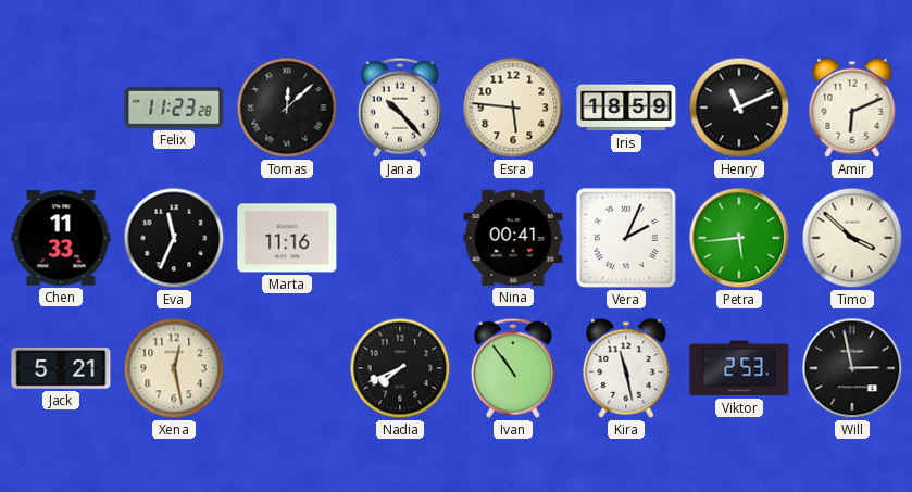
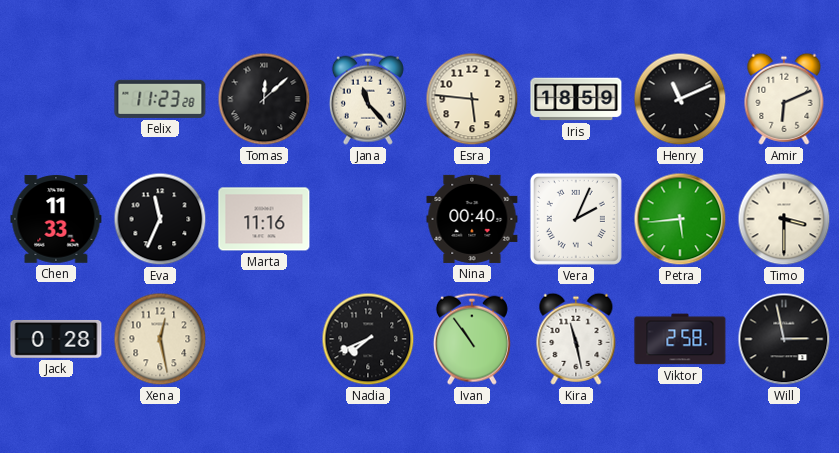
Jana: 10:23 -> 11:23
Nina: 00:41 -> 00:40
Timo: 3:52 -> 3:30
Jack: 5:21 -> 0:28
Viktor: 2:53 -> 2:58
